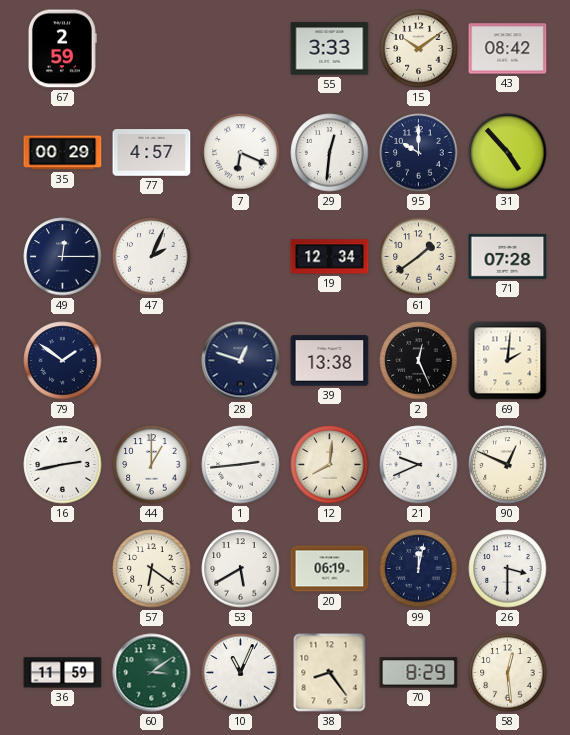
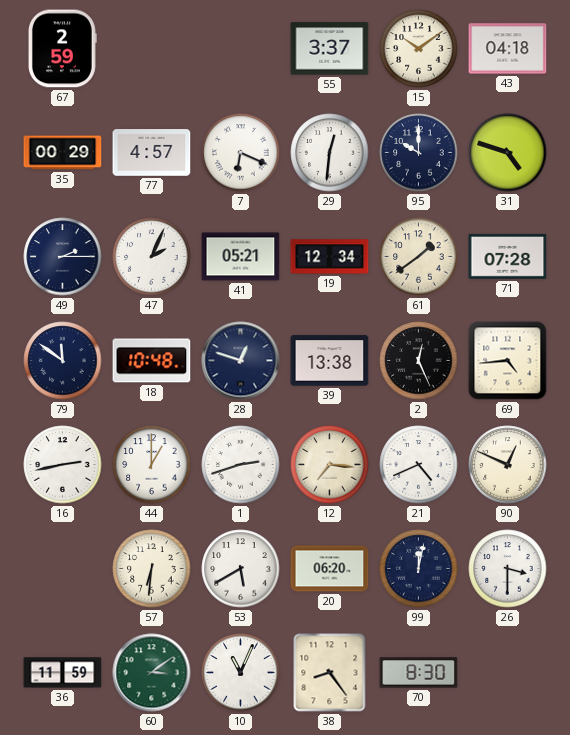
55: 3:33 -> 3:37
43: 08:42 -> 04:18
31: 4:53 -> 4:48
49: 12:15 -> 2:15
41: none -> 05:21
79: 1:51 -> 11:51
18: none -> 10:48
69: 2:01 -> 4:44
1: 2:44 -> 2:42
12: 8:01 -> 7:16
21: 9:41 -> 4:41
57: 6:21 -> 6:31
20: 06:19 -> 06:20
70: 8:29 -> 8:30
58: 12:29 -> none
